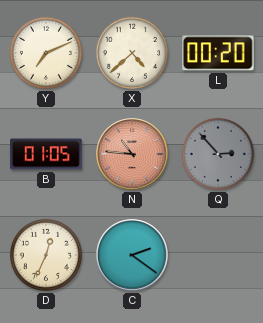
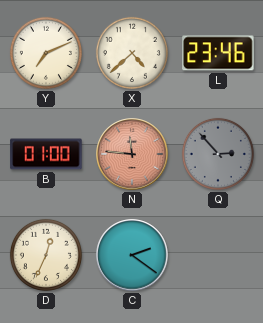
L: 00:20 -> 23:46
B: 01:05 -> 01:00
N: 10:46 -> 11:46
